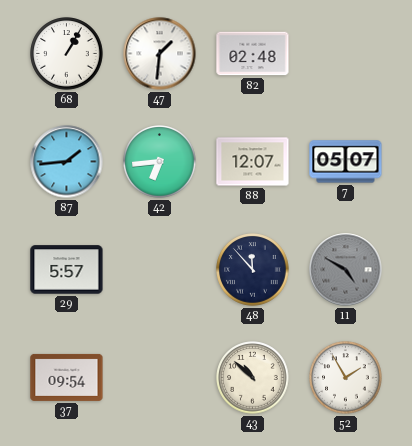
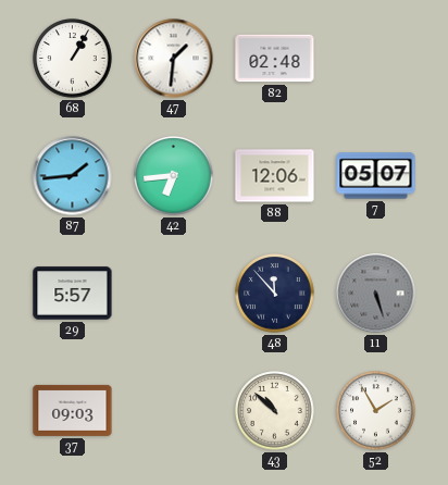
88: 12:07 -> 12:06
11: 4:50 -> 5:27
37: 09:54 -> 09:03
